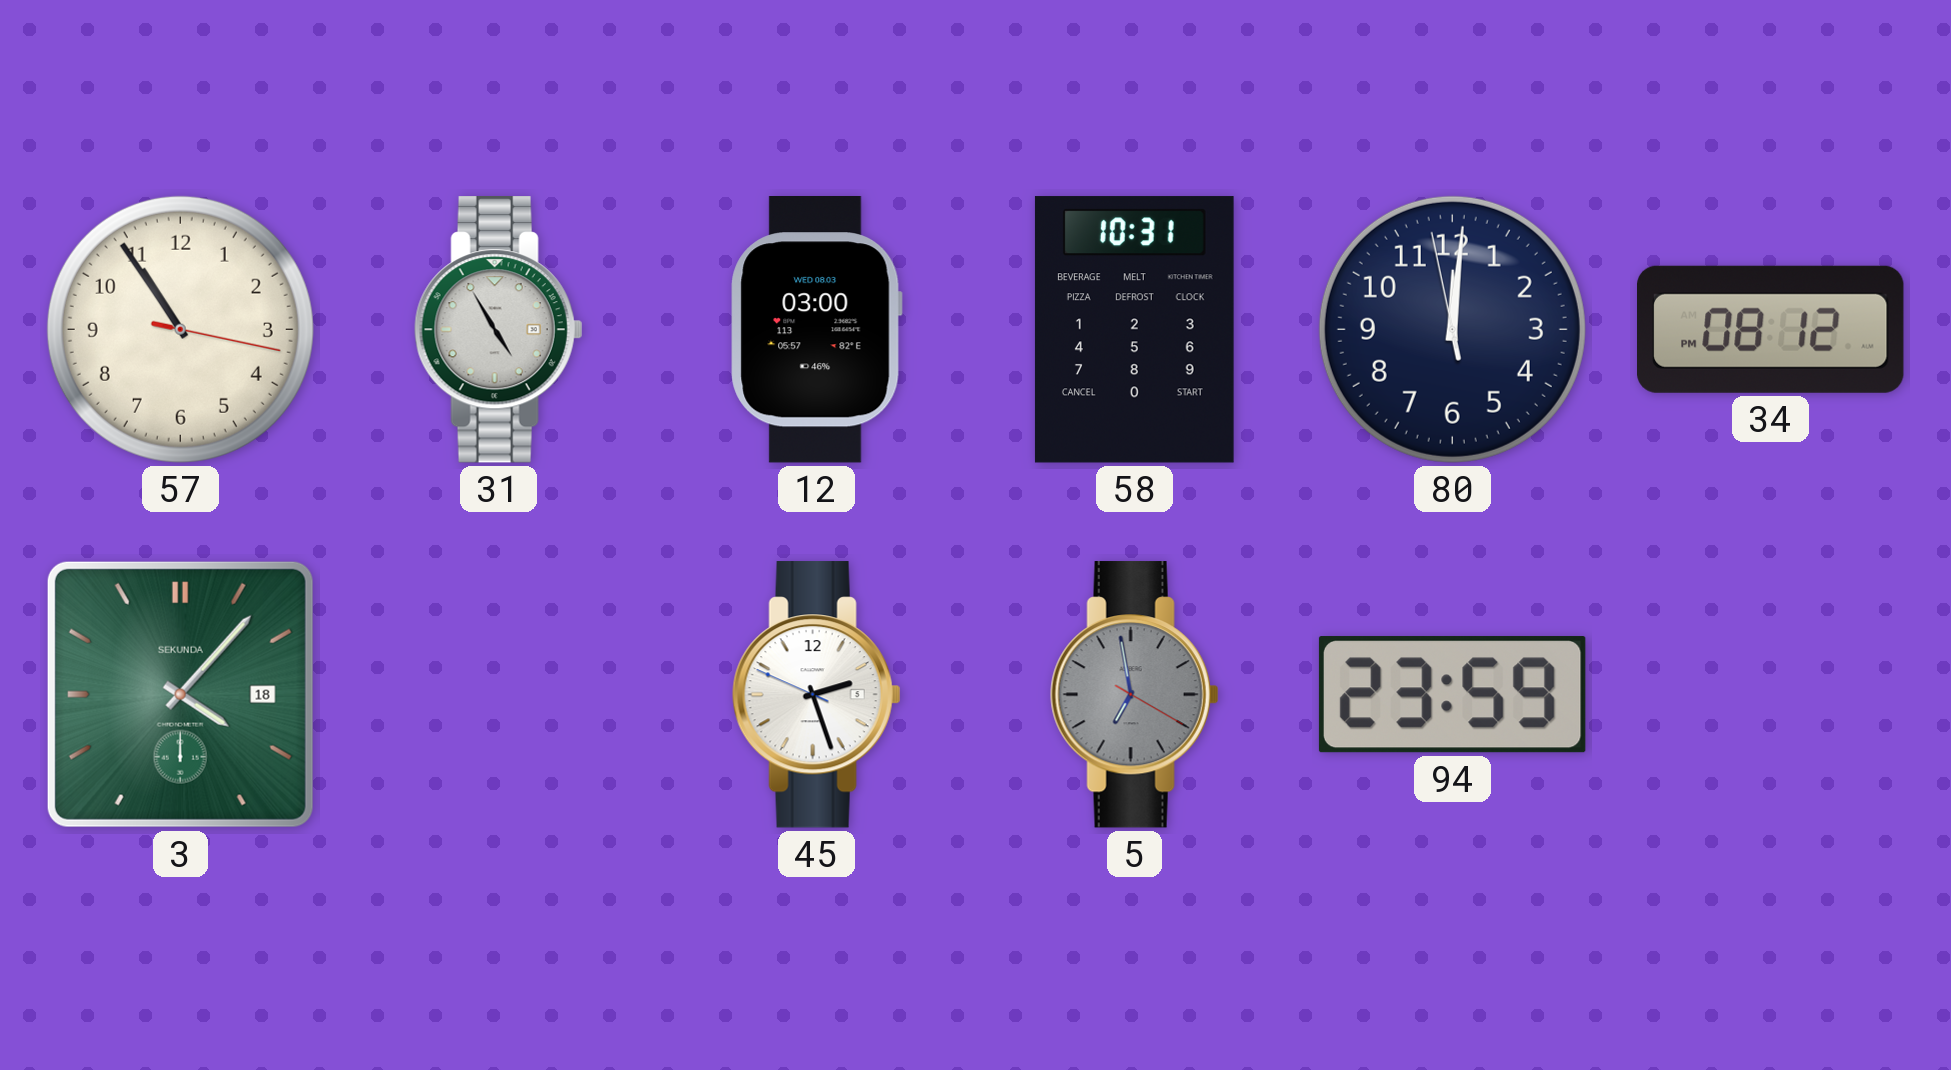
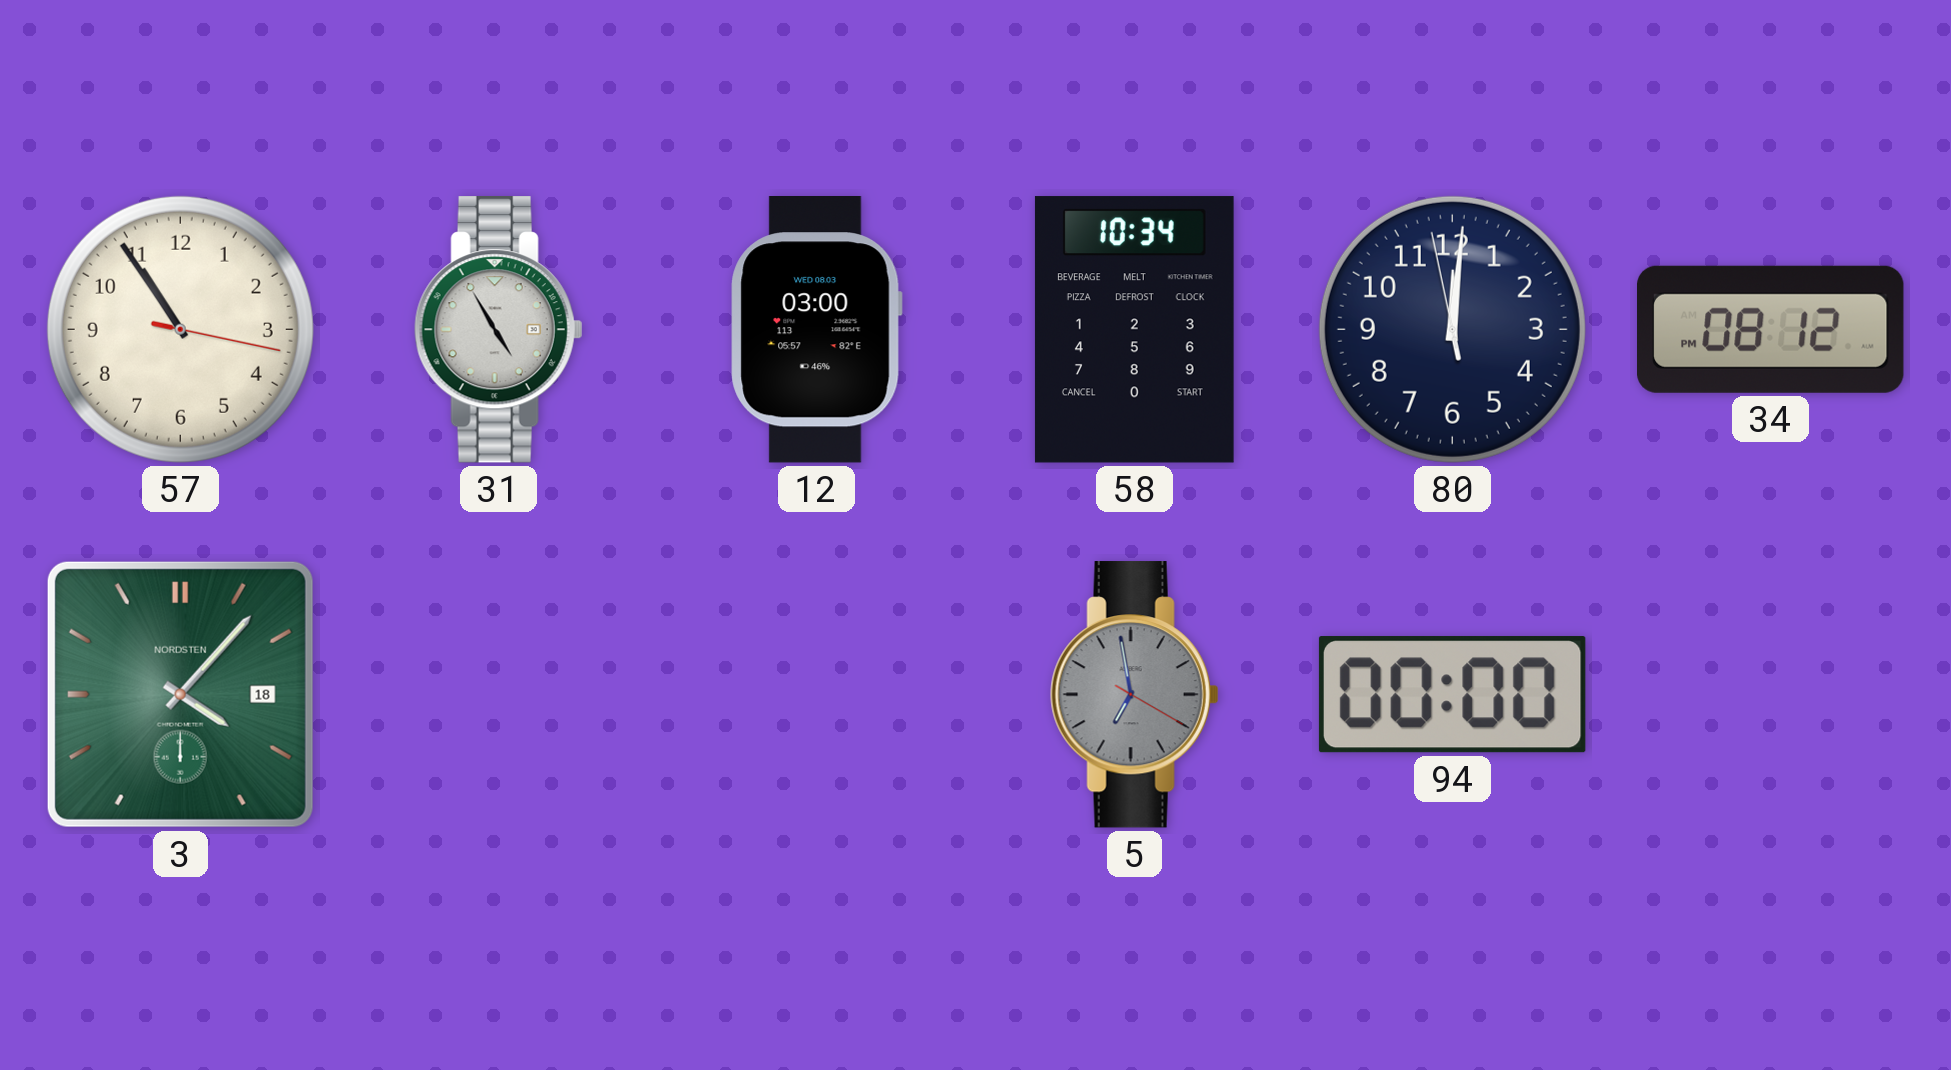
58: 10:31 -> 10:34
3 brand: SEKUNDA -> NORDSTEN
45: 2:26 -> none
94: 23:59 -> 00:00
